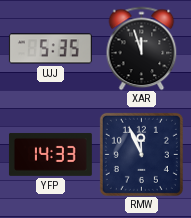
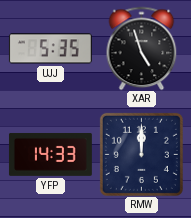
XAR: 11:57 -> 4:57
RMW: 11:56 -> 12:00
